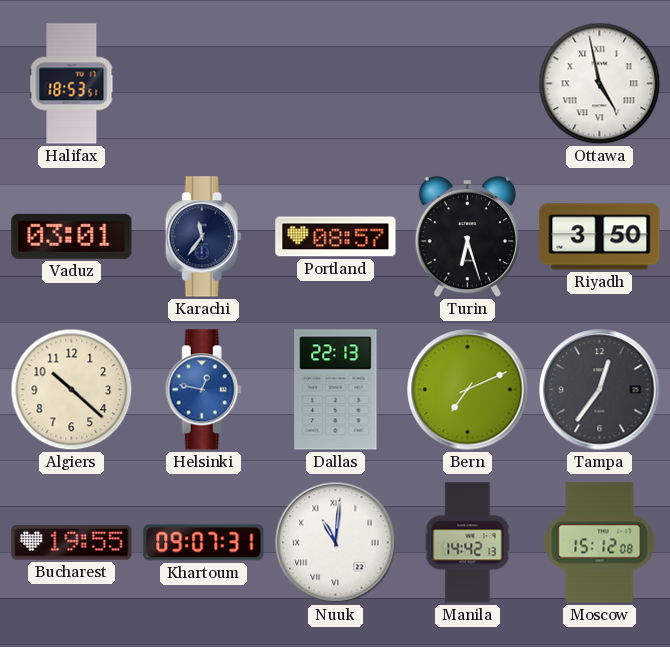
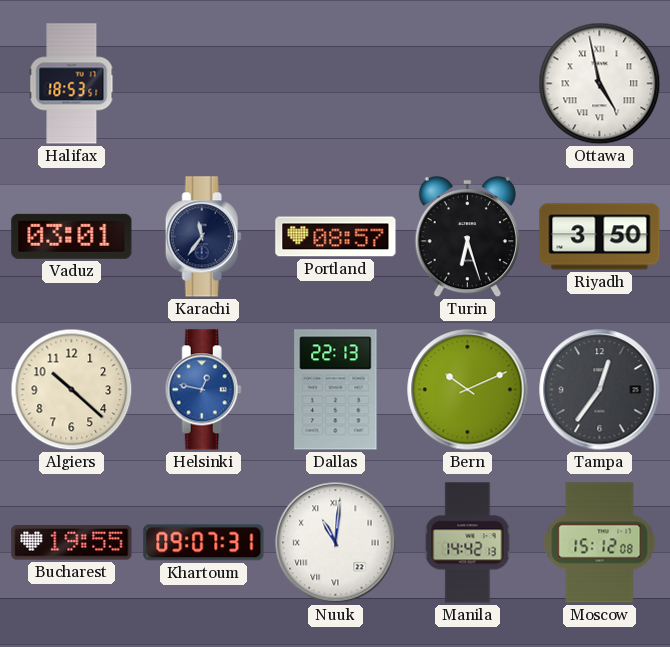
Bern: 7:11 -> 10:11
